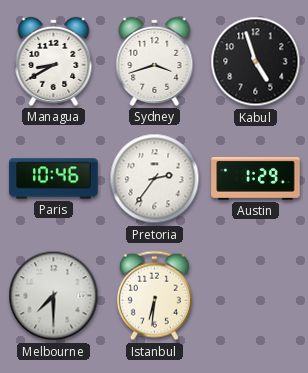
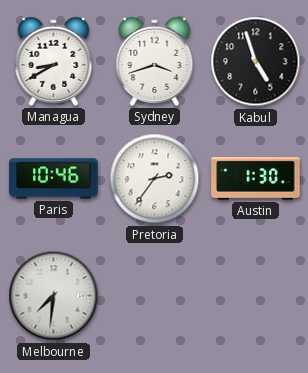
Austin: 1:29 -> 1:30
Melbourne: 7:30 -> 7:31
Istanbul: 6:31 -> none
